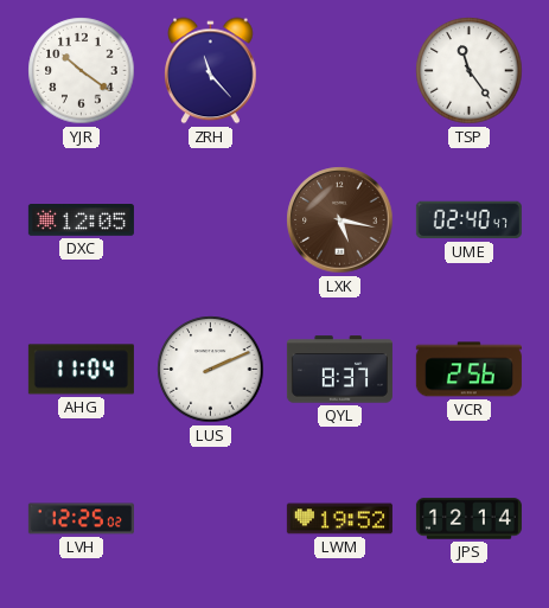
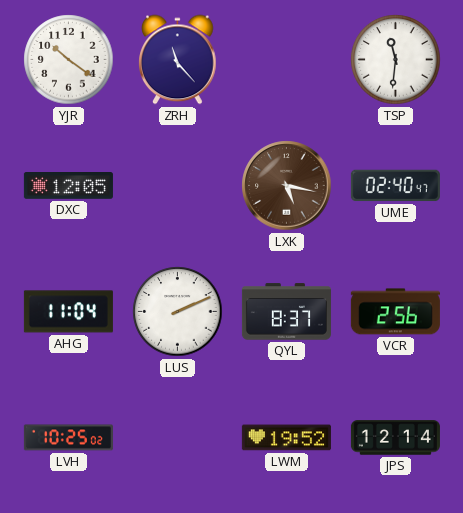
TSP: 11:24 -> 11:31
LVH: 12:25 -> 10:25
